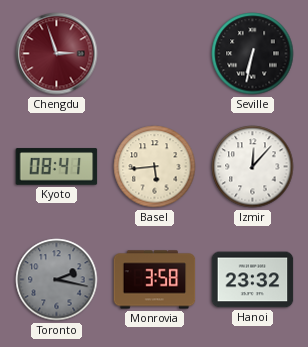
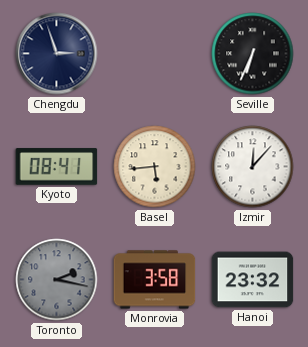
Chengdu dial: burgundy -> navy
Seville: 6:32 -> 6:34
